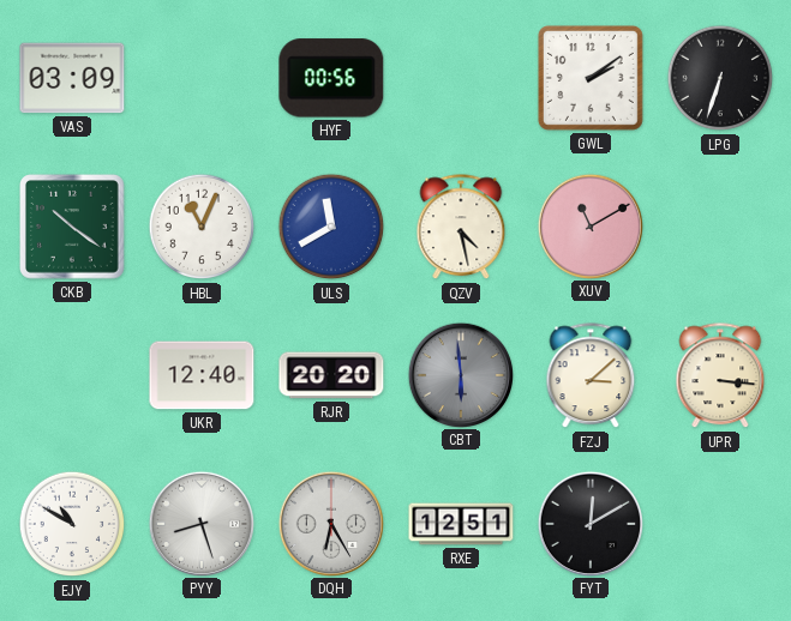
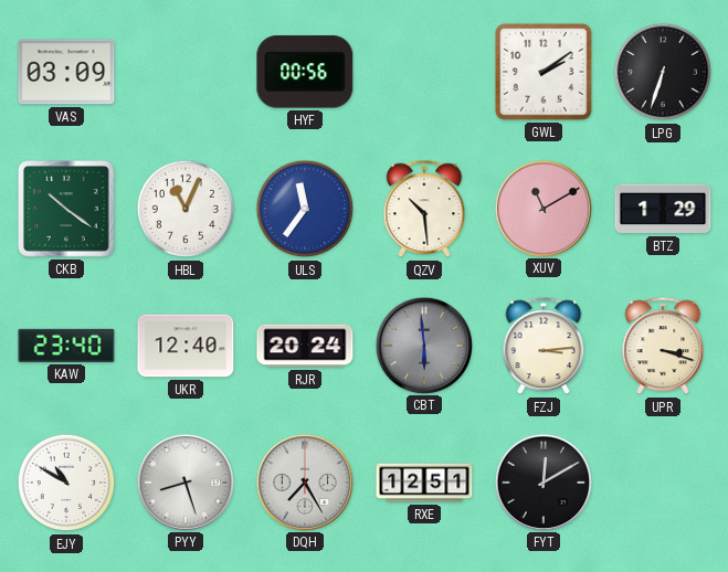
ULS: 11:40 -> 11:36
QZV: 4:28 -> 10:29
BTZ: none -> 1:29
KAW: none -> 23:40
RJR: 20:20 -> 20:24
FZJ: 3:08 -> 3:14
UPR: 3:16 -> 3:18
DQH: 6:25 -> 7:25
